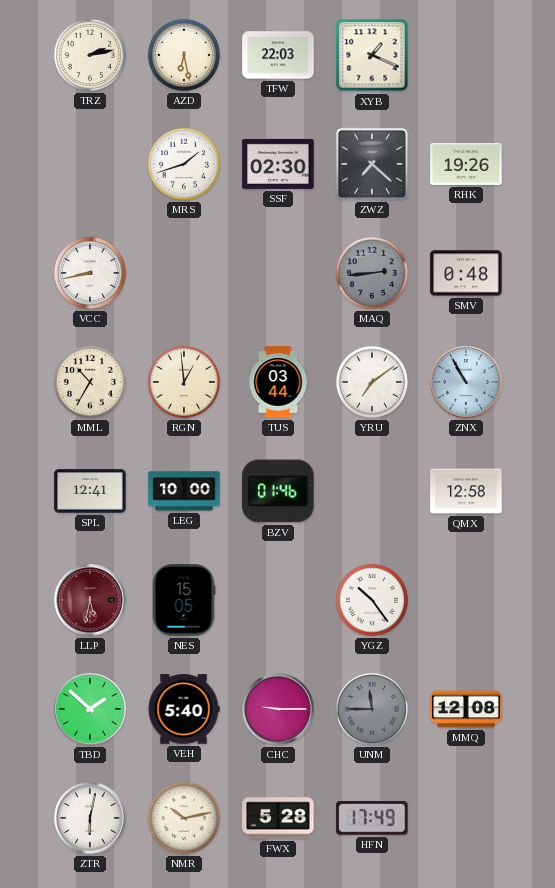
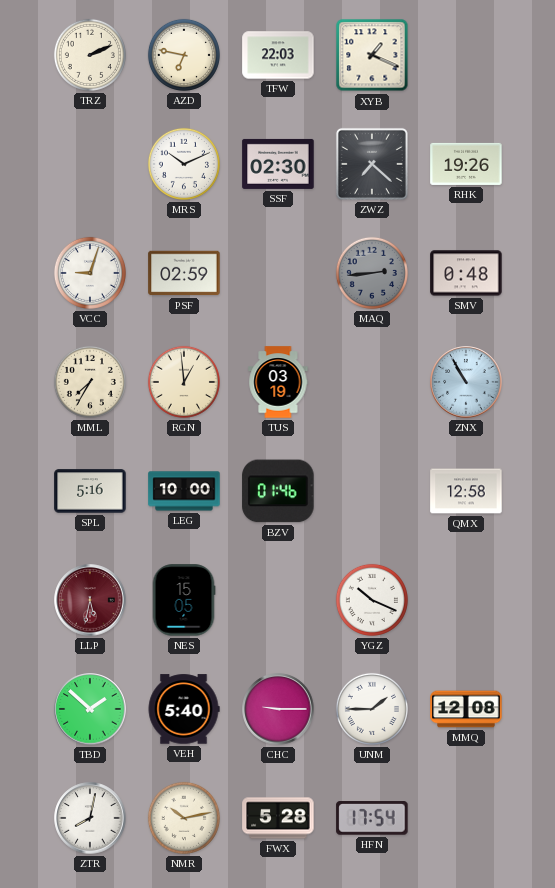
TRZ: 2:13 -> 2:11
AZD: 6:28 -> 6:47
MRS: 1:42 -> 10:11
VCC: 8:43 -> 9:03
PSF: none -> 02:59
MML: 10:35 -> 7:35
TUS: 03:44 -> 03:19
YRU: 7:09 -> none
SPL: 12:41 -> 5:16
YGZ: 10:24 -> 10:19
UNM: 11:45 -> 1:45
UNM dial: grey -> white
ZTR: 6:02 -> 8:02
HFN: 17:49 -> 17:54
